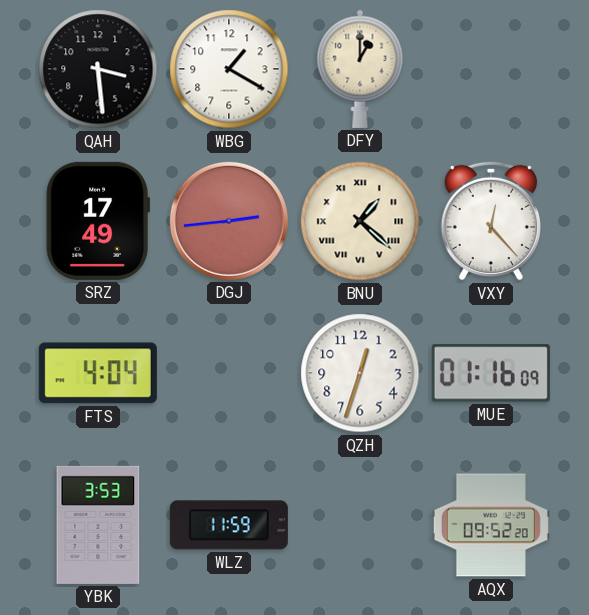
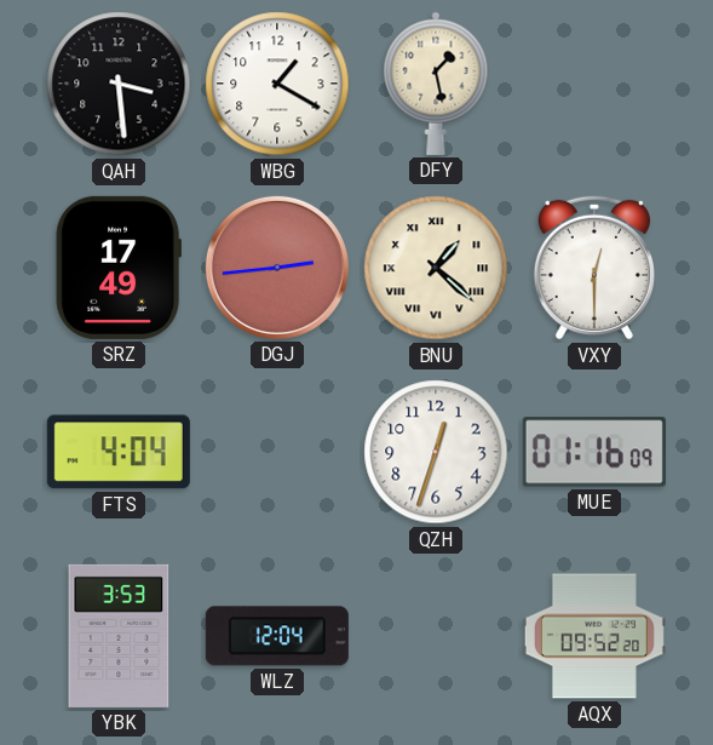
DFY: 1:00 -> 1:28
VXY: 12:23 -> 12:30
WLZ: 11:59 -> 12:04
